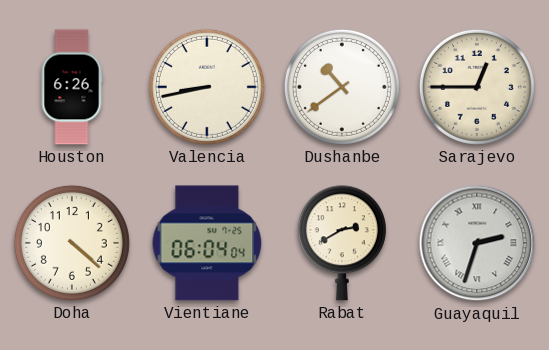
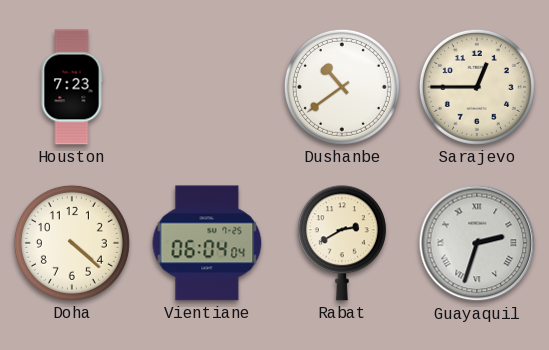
Houston: 6:26 -> 7:23
Valencia: 8:43 -> none
